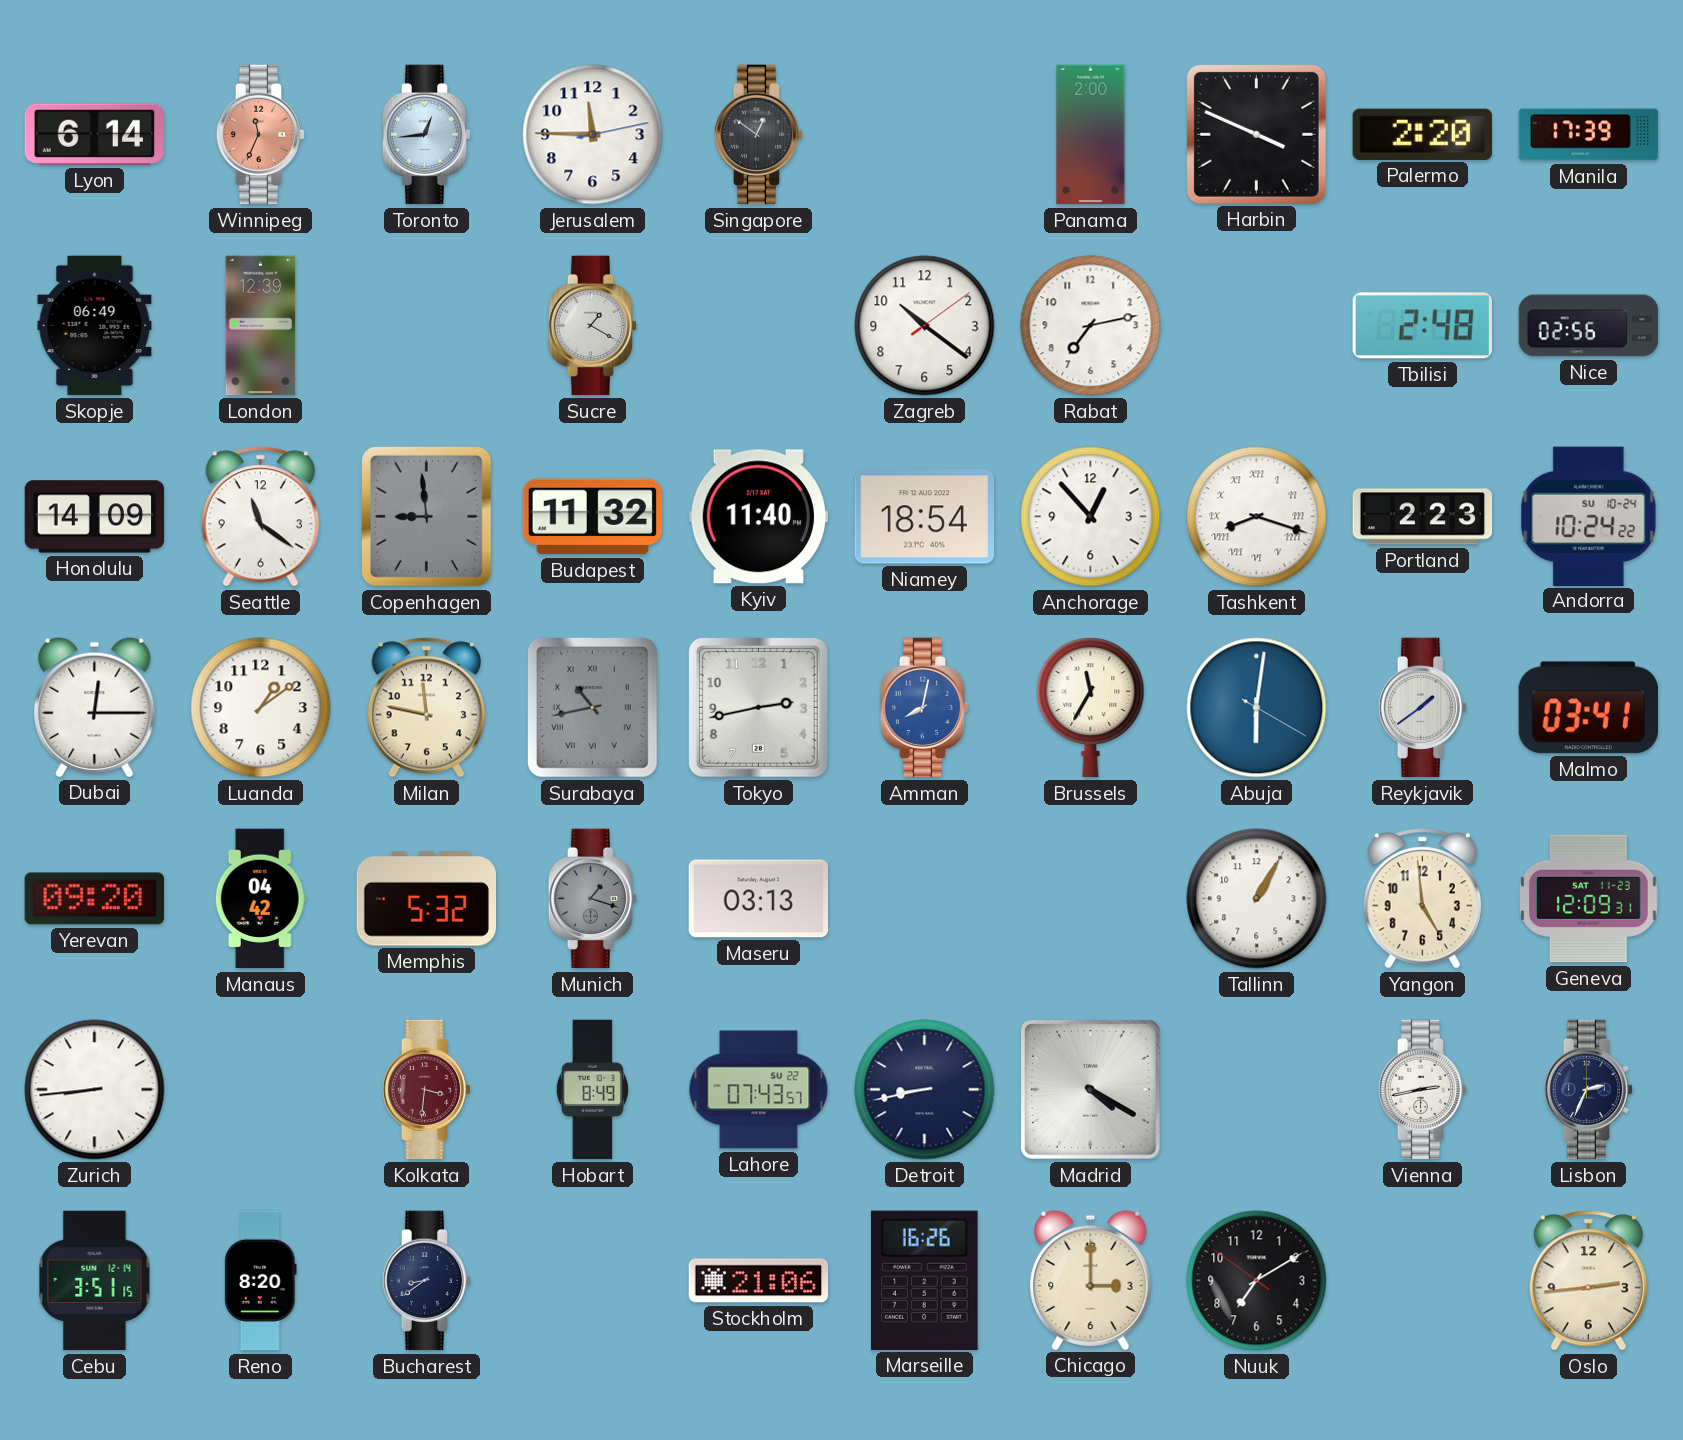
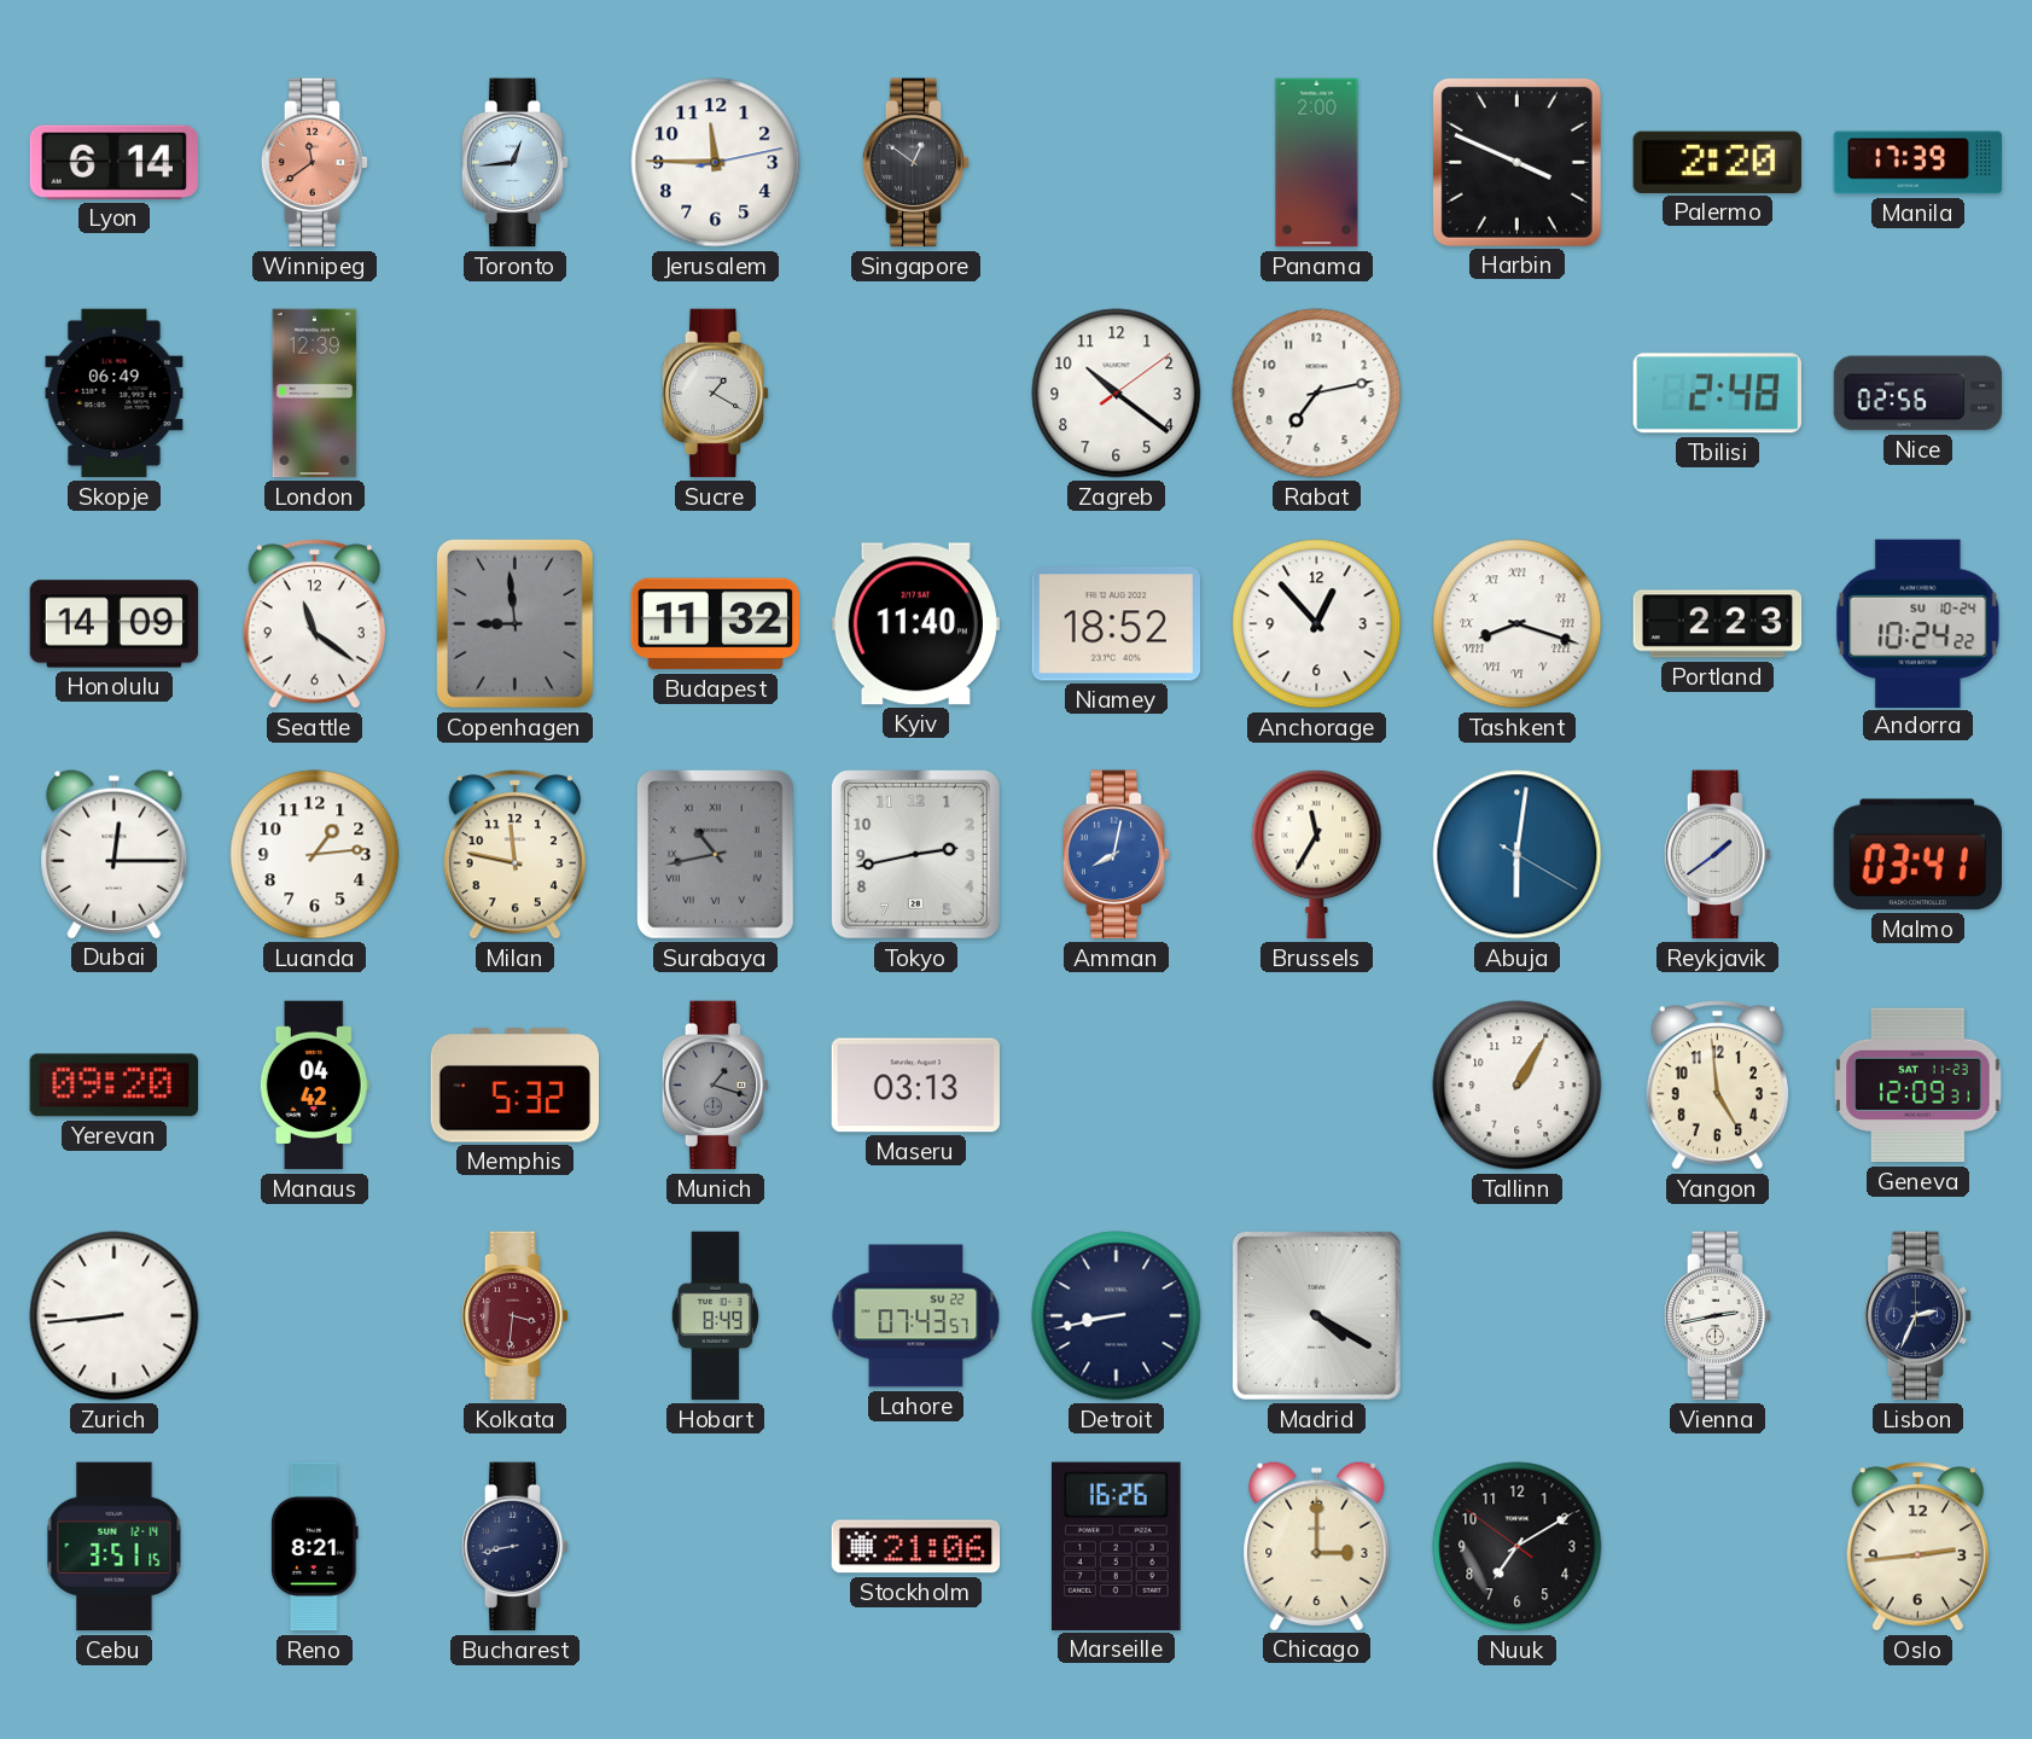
Winnipeg: 11:34 -> 11:39
Niamey: 18:54 -> 18:52
Luanda: 1:09 -> 1:14
Reno: 8:20 -> 8:21
Bucharest: 8:39 -> 8:43
